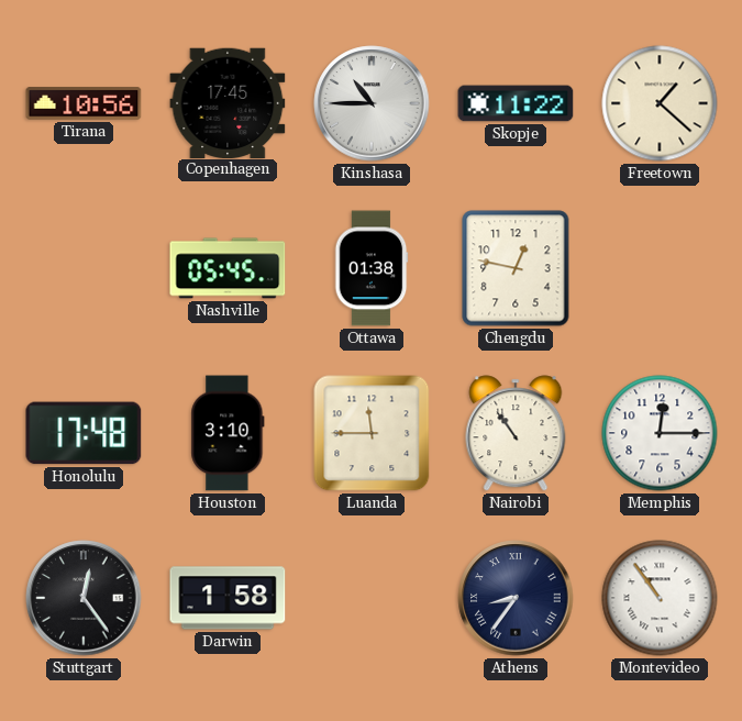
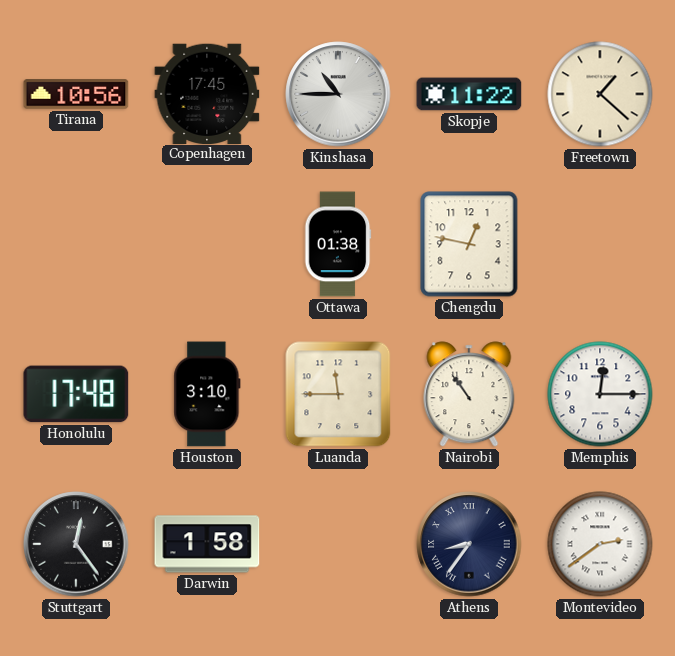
Nashville: 05:45 -> none
Montevideo: 10:54 -> 2:39
